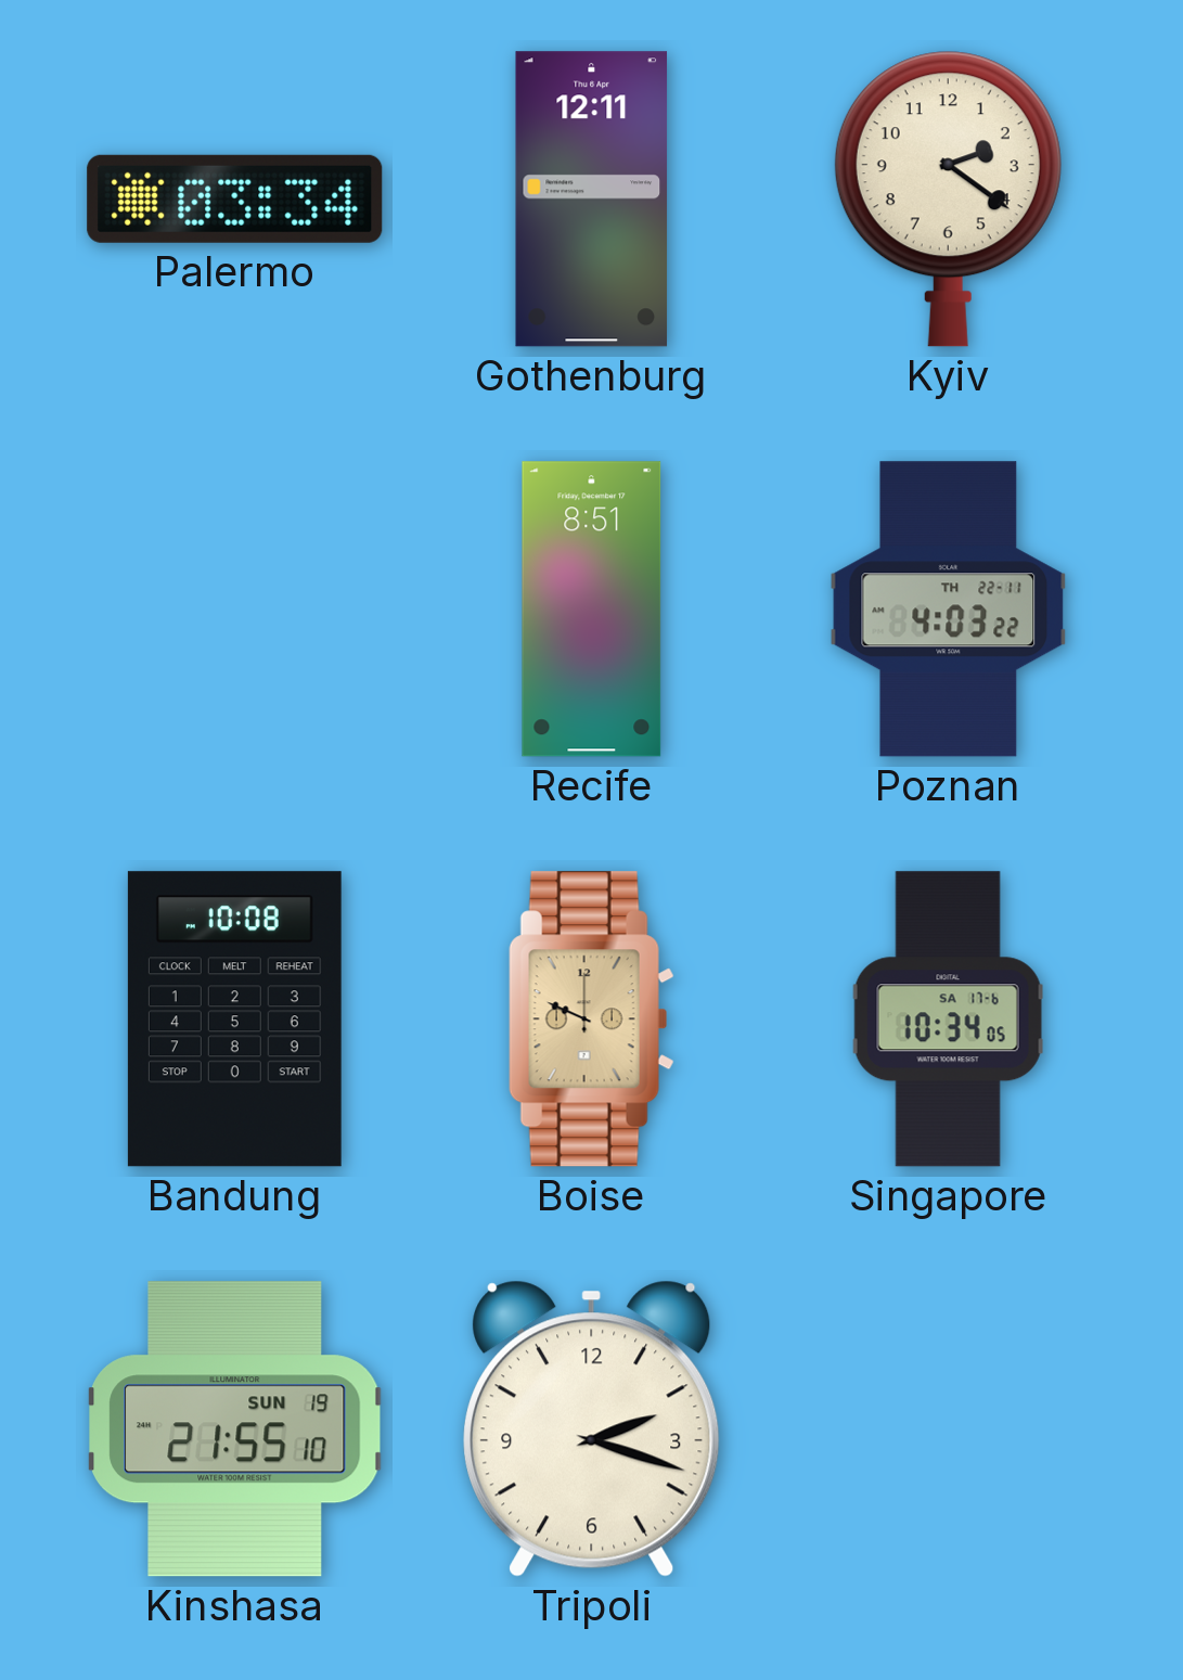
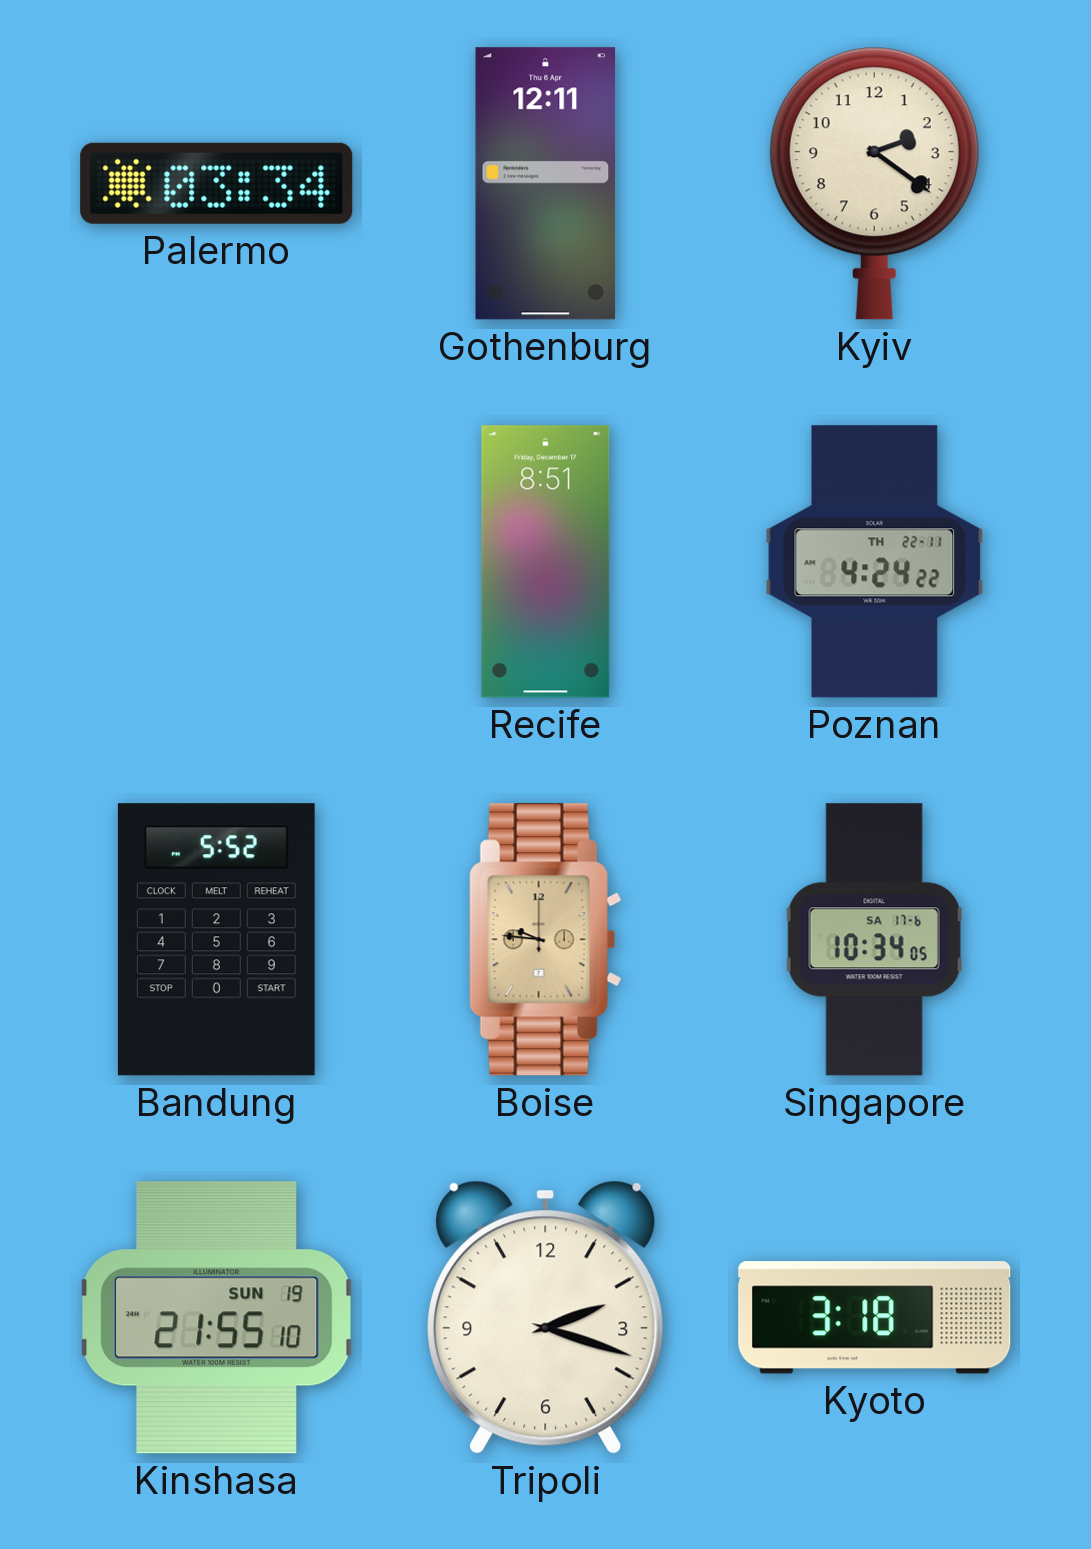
Poznan: 4:03 -> 4:24
Bandung: 10:08 -> 5:52
Boise: 9:49 -> 9:46
Kyoto: none -> 3:18
